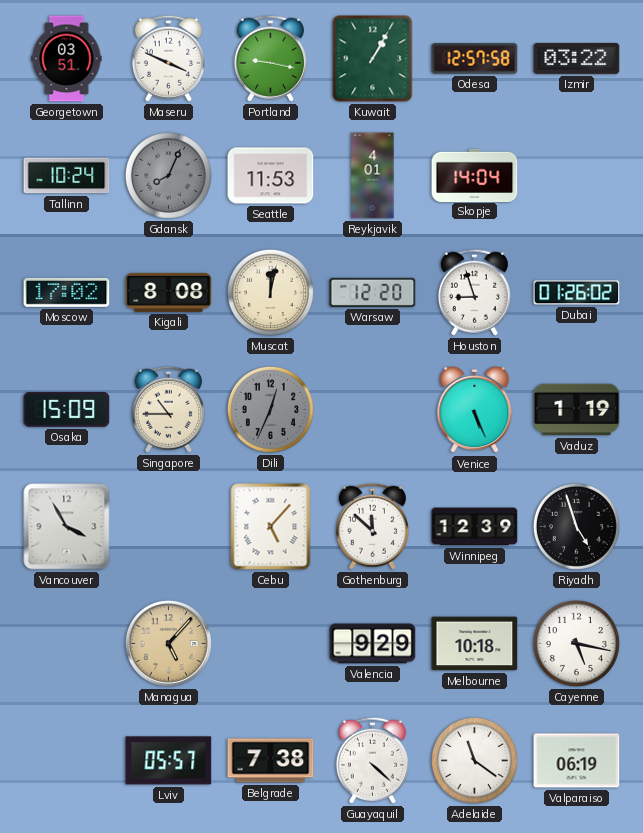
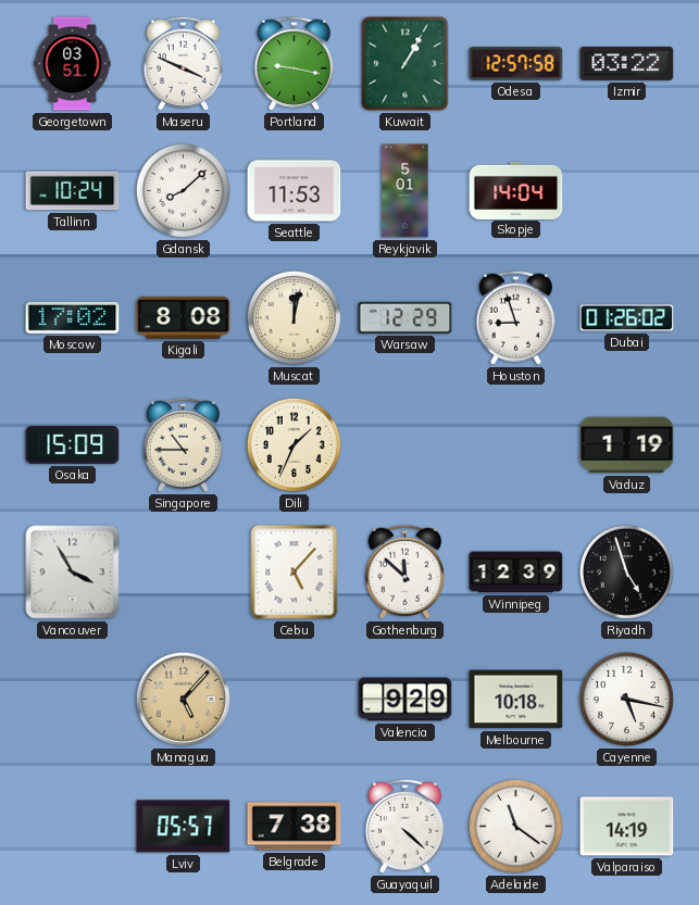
Gdansk: 8:04 -> 8:08
Gdansk dial: grey -> white
Reykjavik: 4:01 -> 5:01
Warsaw: 12:20 -> 12:29
Dili: 12:34 -> 1:34
Dili dial: grey -> cream
Venice: 5:26 -> none
Valparaiso: 06:19 -> 14:19
